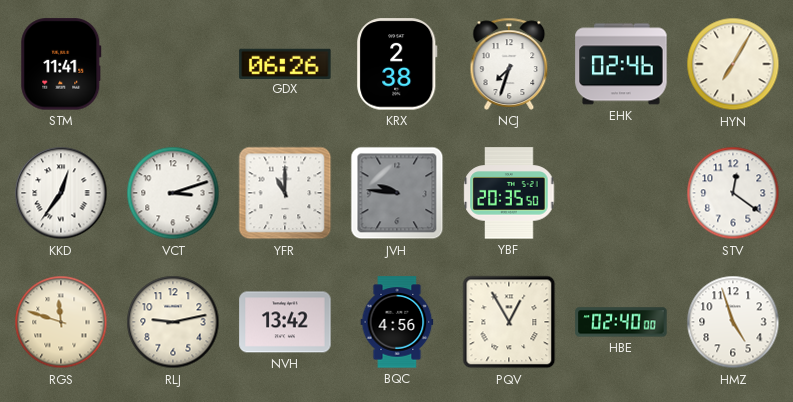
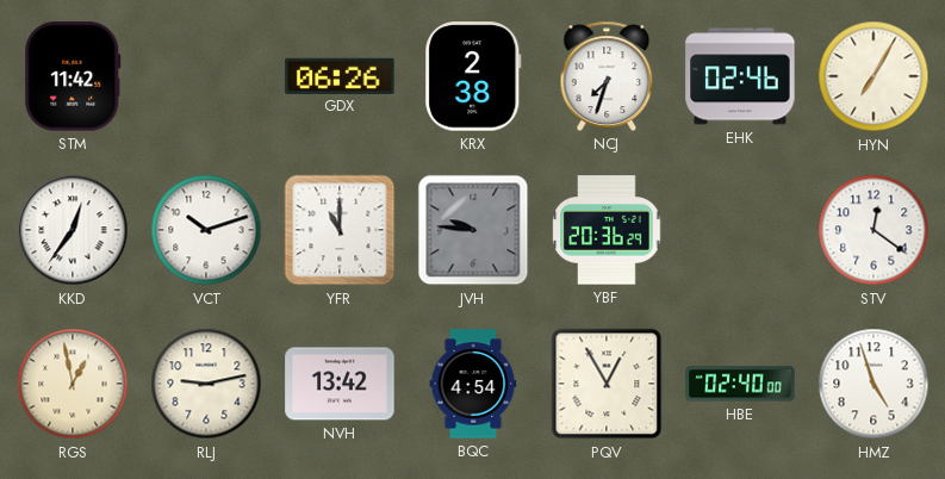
STM: 11:41 -> 11:42
VCT: 3:12 -> 10:12
YBF: 20:35 -> 20:36
RGS: 11:48 -> 12:58
BQC: 4:56 -> 4:54
